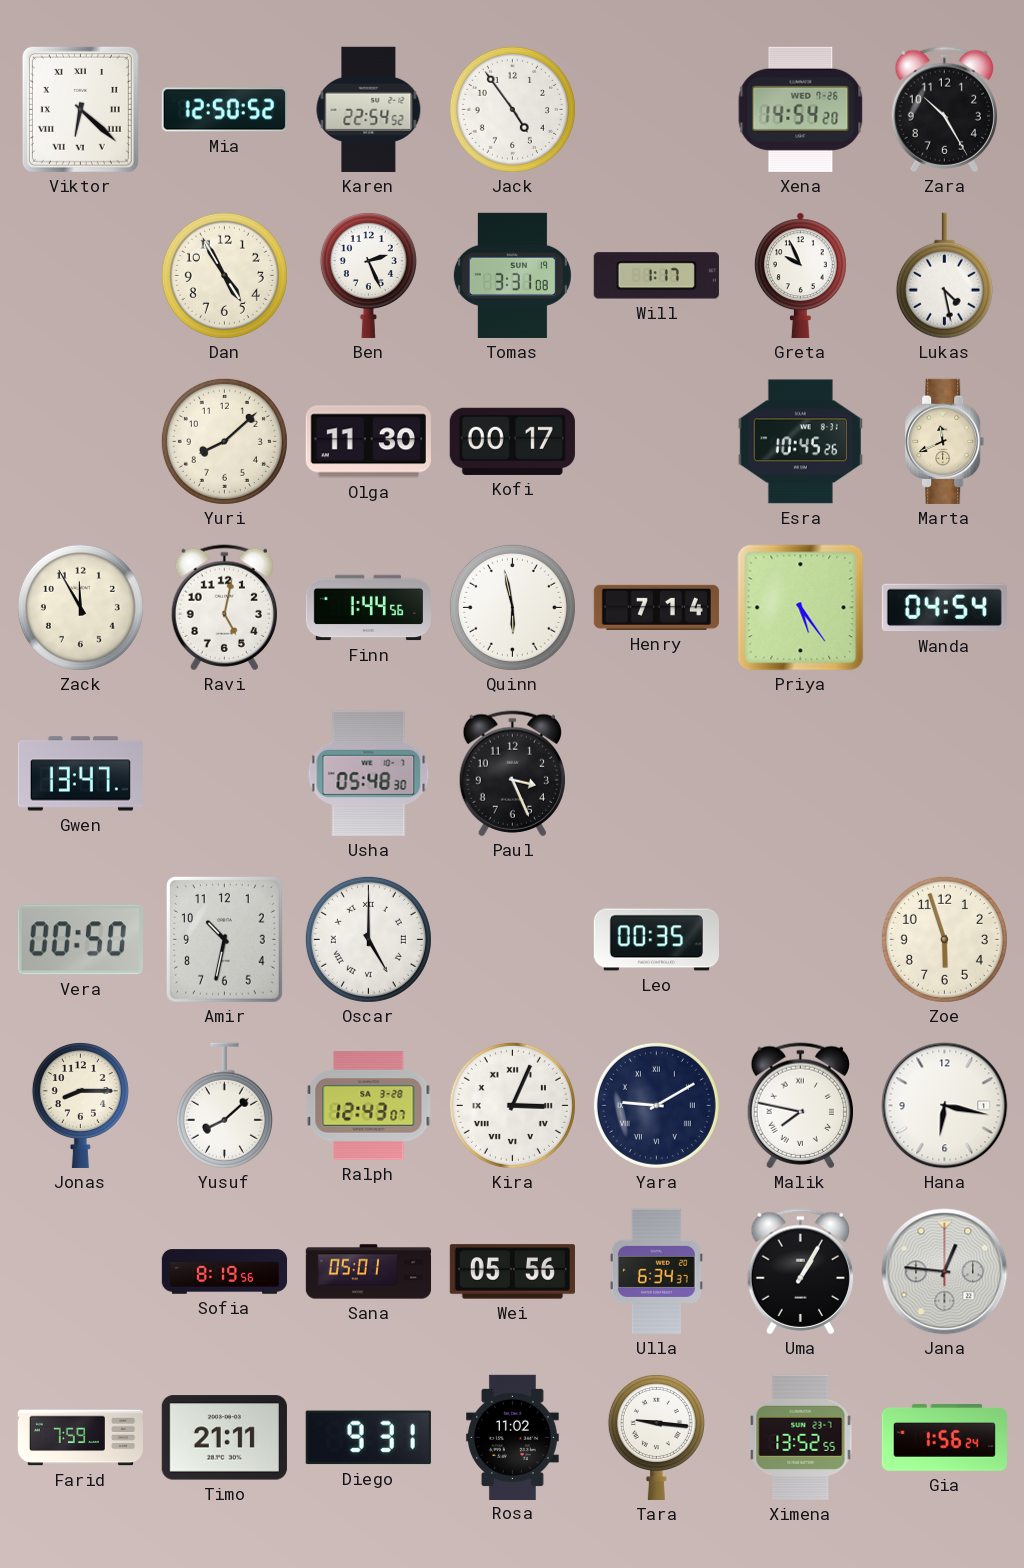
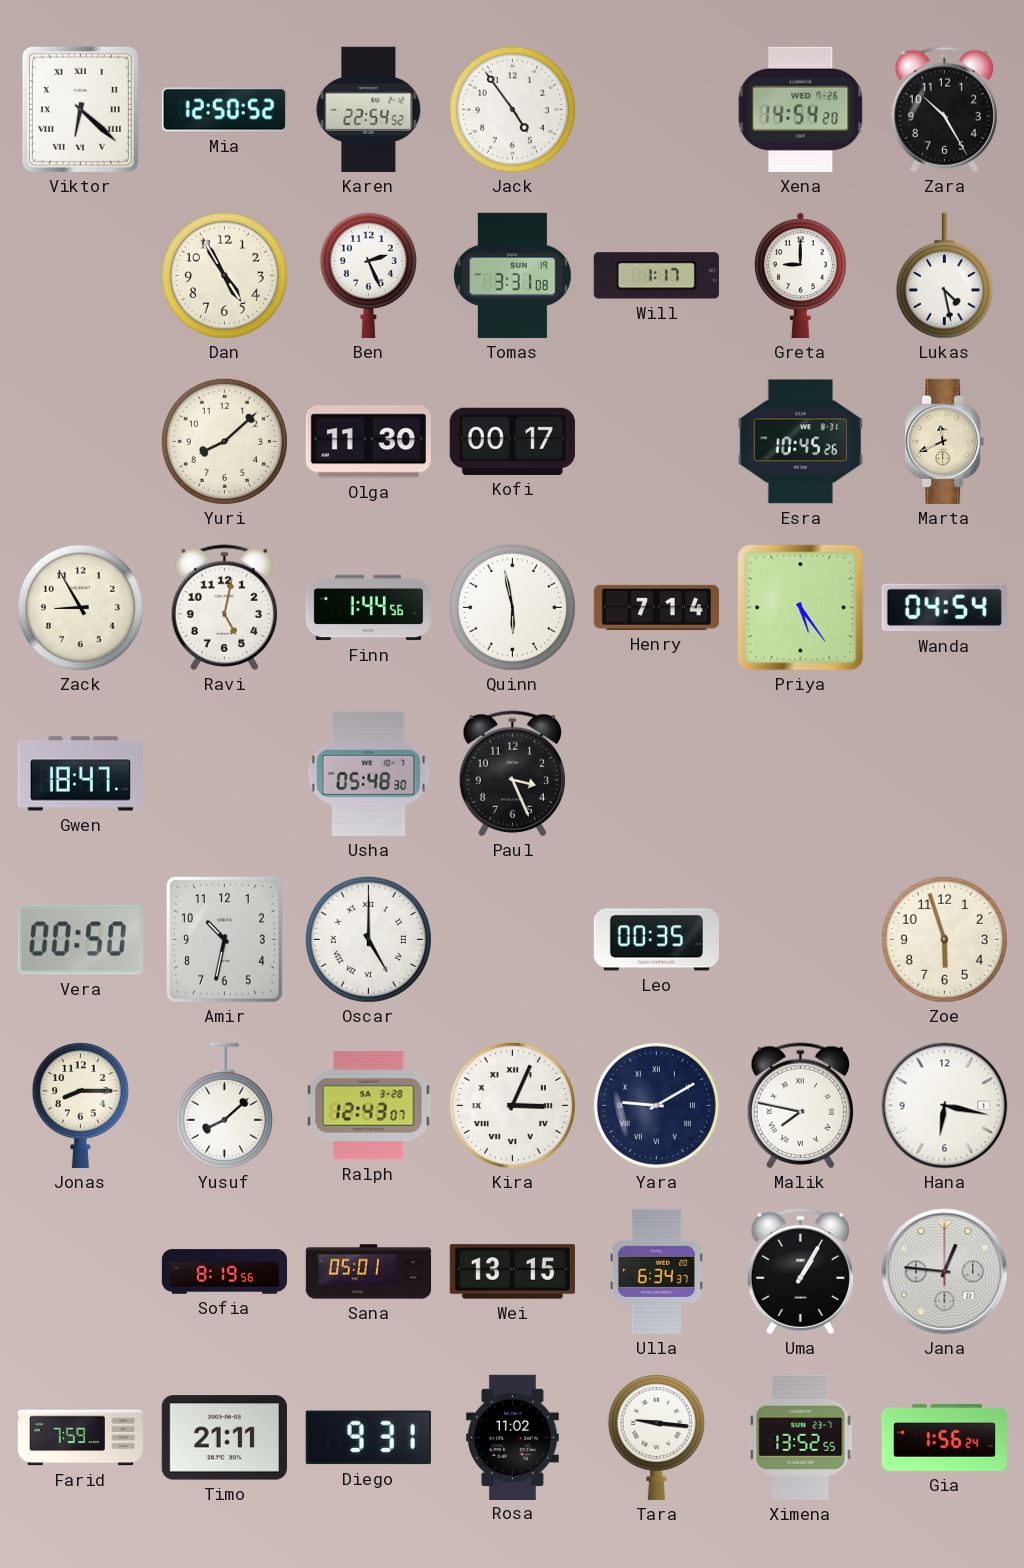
Greta: 9:56 -> 9:00
Zack: 11:55 -> 8:55
Gwen: 13:47 -> 18:47
Wei: 05:56 -> 13:15
